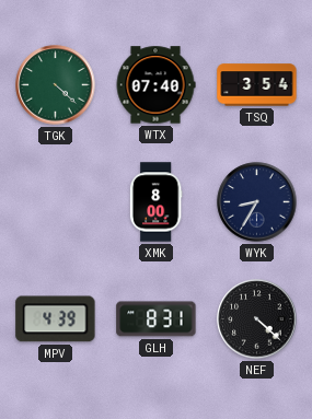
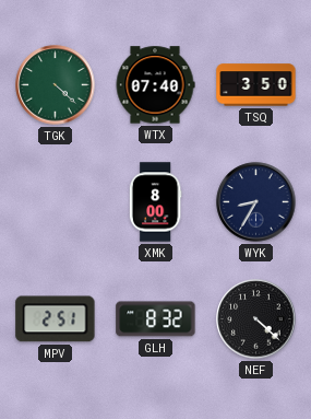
TSQ: 3:54 -> 3:50
MPV: 4:39 -> 2:51
GLH: 8:31 -> 8:32
